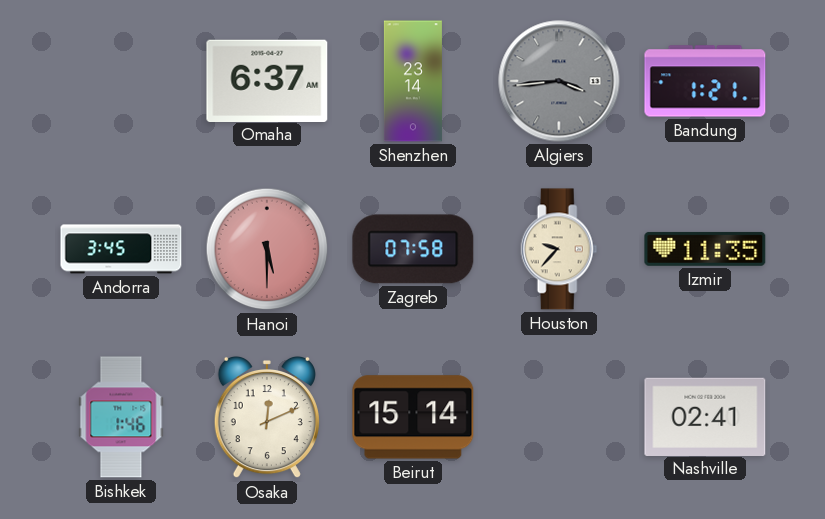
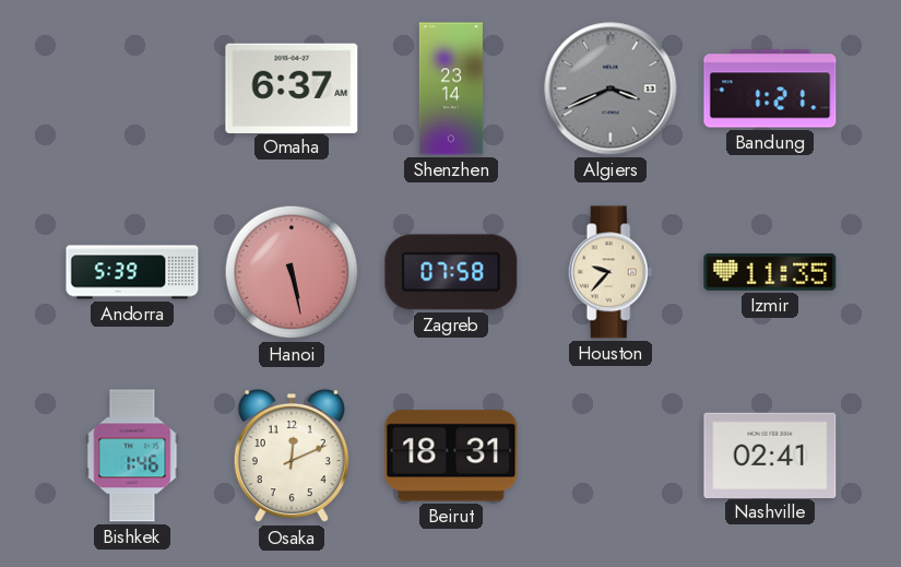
Algiers: 3:44 -> 3:41
Andorra: 3:45 -> 5:39
Hanoi: 5:30 -> 5:28
Beirut: 15:14 -> 18:31
